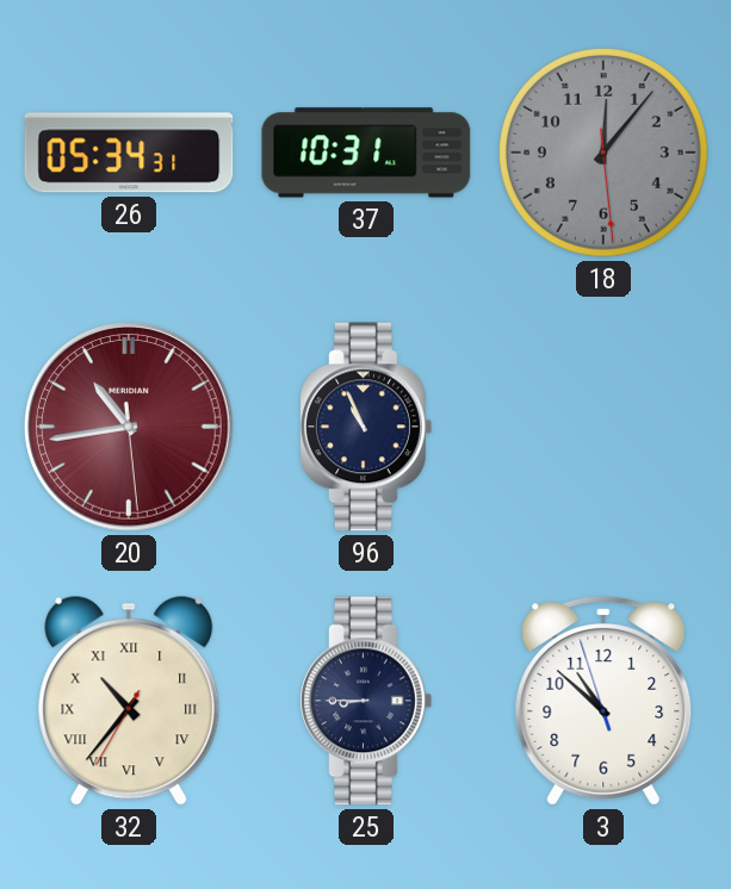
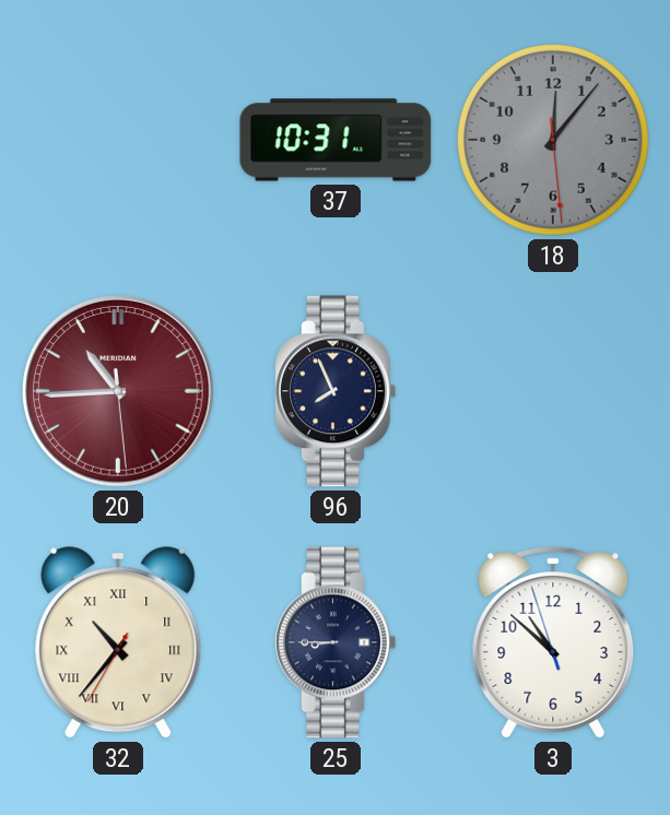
26: 05:34 -> none
20: 10:43 -> 10:44
96: 10:56 -> 7:56
